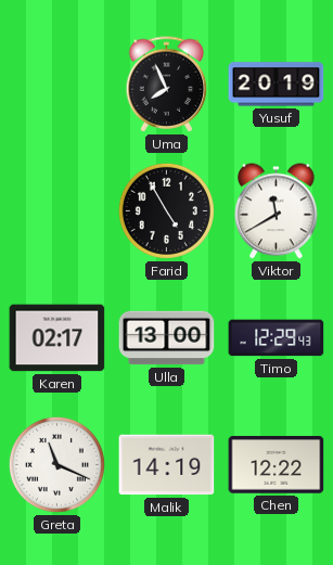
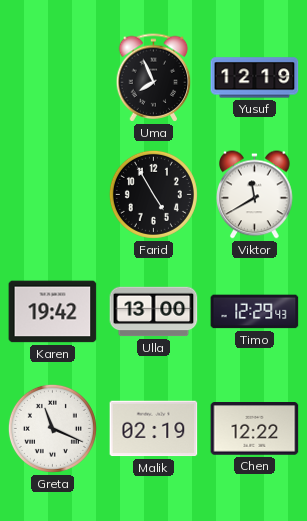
Yusuf: 20:19 -> 12:19
Karen: 02:17 -> 19:42
Malik: 14:19 -> 02:19
